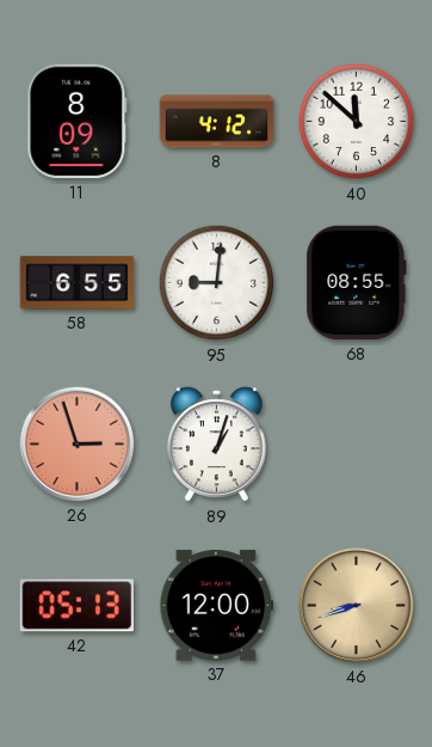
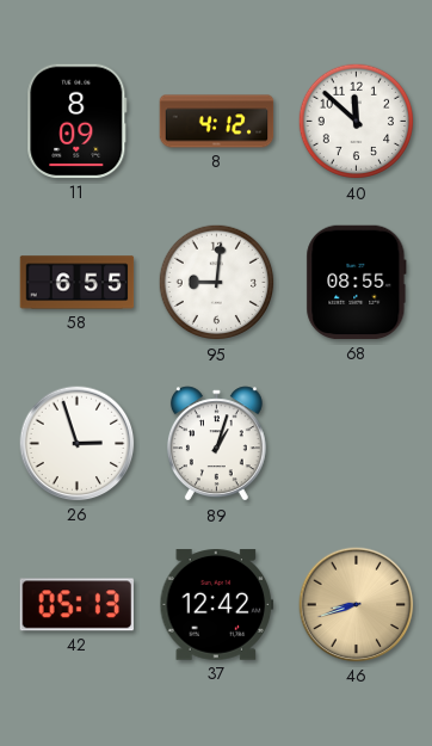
26 dial: salmon -> white
37: 12:00 -> 12:42
